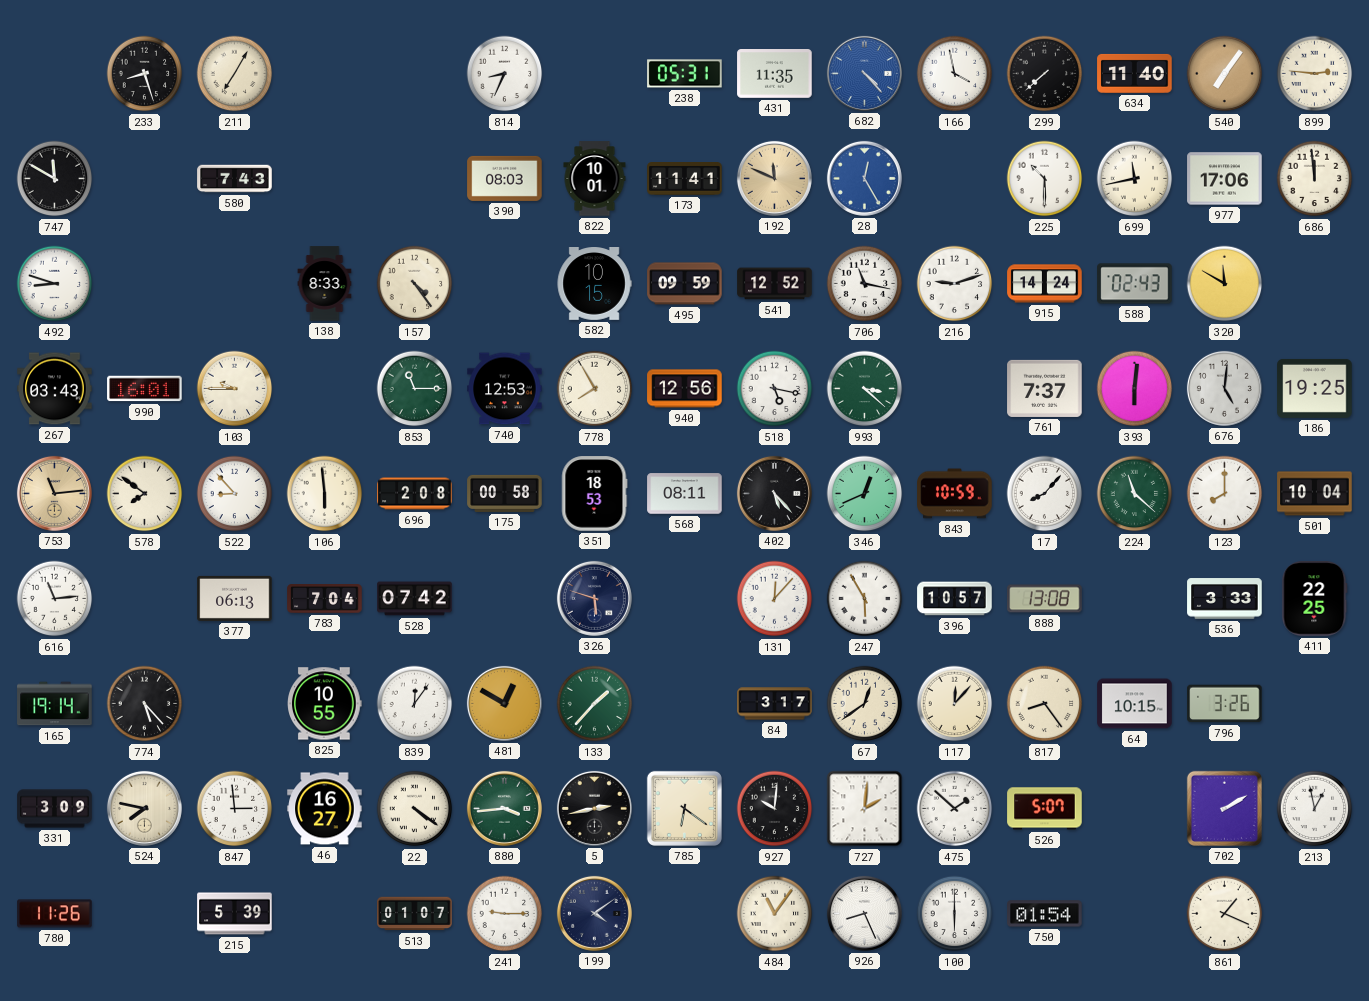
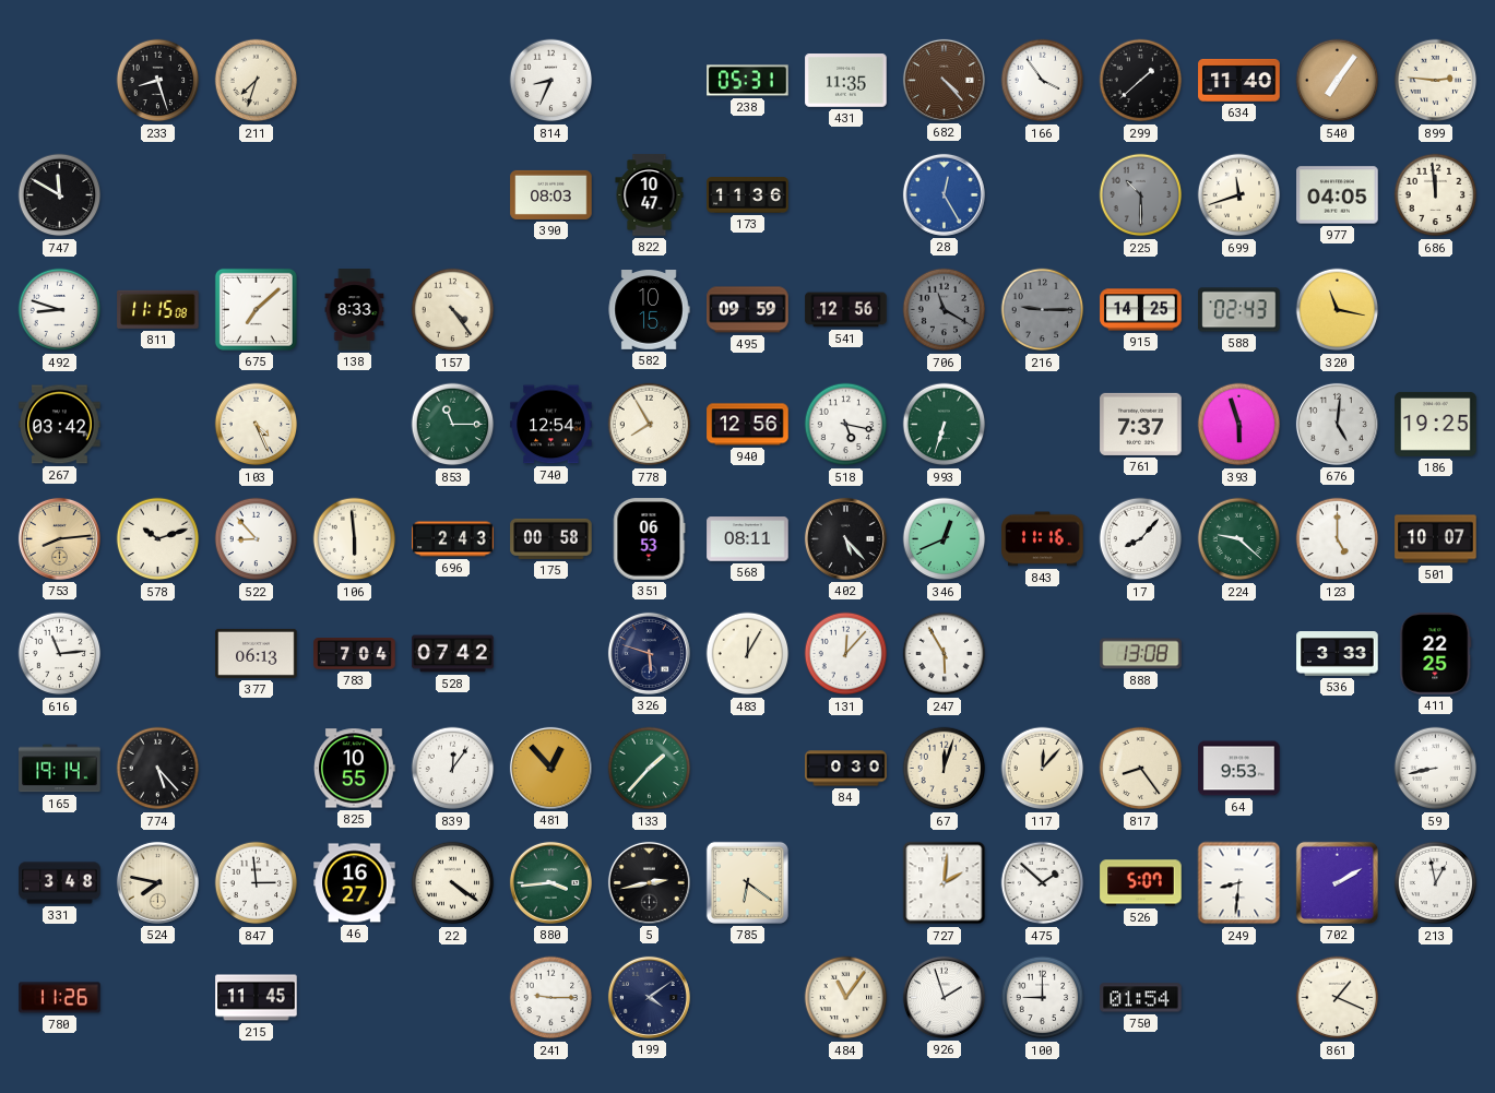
211: 7:05 -> 7:33
682 dial: blue -> brown
166: 3:58 -> 3:54
299: 7:38 -> 1:38
580: 7:43 -> none
822: 10:01 -> 10:47
173: 11:41 -> 11:36
192: 11:49 -> none
225 dial: white -> grey
699: 11:43 -> 11:42
977: 17:06 -> 04:05
811: none -> 11:15
675: none -> 7:08
541: 12:52 -> 12:56
706: 11:17 -> 11:20
706 dial: white -> grey
216: 9:12 -> 9:15
216 dial: white -> grey
915: 14:24 -> 14:25
320: 11:50 -> 11:17
267: 03:43 -> 03:42
990: 16:01 -> none
103: 9:45 -> 4:26
740: 12:53 -> 12:54
993: 3:22 -> 6:33
393: 6:01 -> 5:57
753: 11:14 -> 8:14
578: 7:51 -> 10:12
696: 2:08 -> 2:43
351: 18:53 -> 06:53
843: 10:59 -> 11:16
224: 11:22 -> 9:22
123: 8:00 -> 5:00
501: 10:04 -> 10:07
483: none -> 12:05
396: 10:57 -> none
481: 12:50 -> 12:53
84: 3:17 -> 0:30
67: 12:39 -> 12:03
64: 10:15 -> 9:53
796: 3:26 -> none
59: none -> 8:43
331: 3:09 -> 3:48
927: 10:01 -> none
249: none -> 8:31
215: 5:39 -> 11:45
513: 01:07 -> none
926: 8:26 -> 1:57
100: 6:00 -> 9:00
